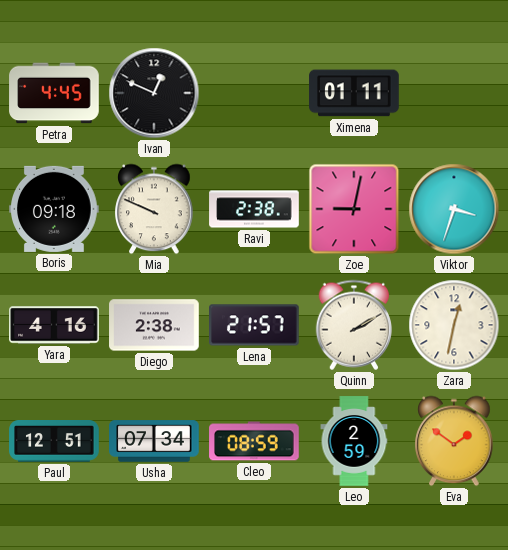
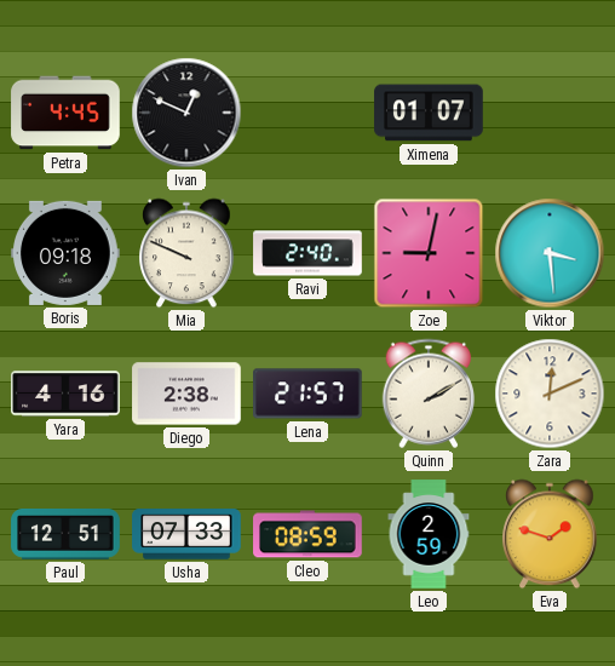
Ximena: 01:11 -> 01:07
Ravi: 2:38 -> 2:40
Viktor: 3:33 -> 3:29
Zara: 12:32 -> 12:11
Usha: 07:34 -> 07:33
Eva: 1:51 -> 1:48
